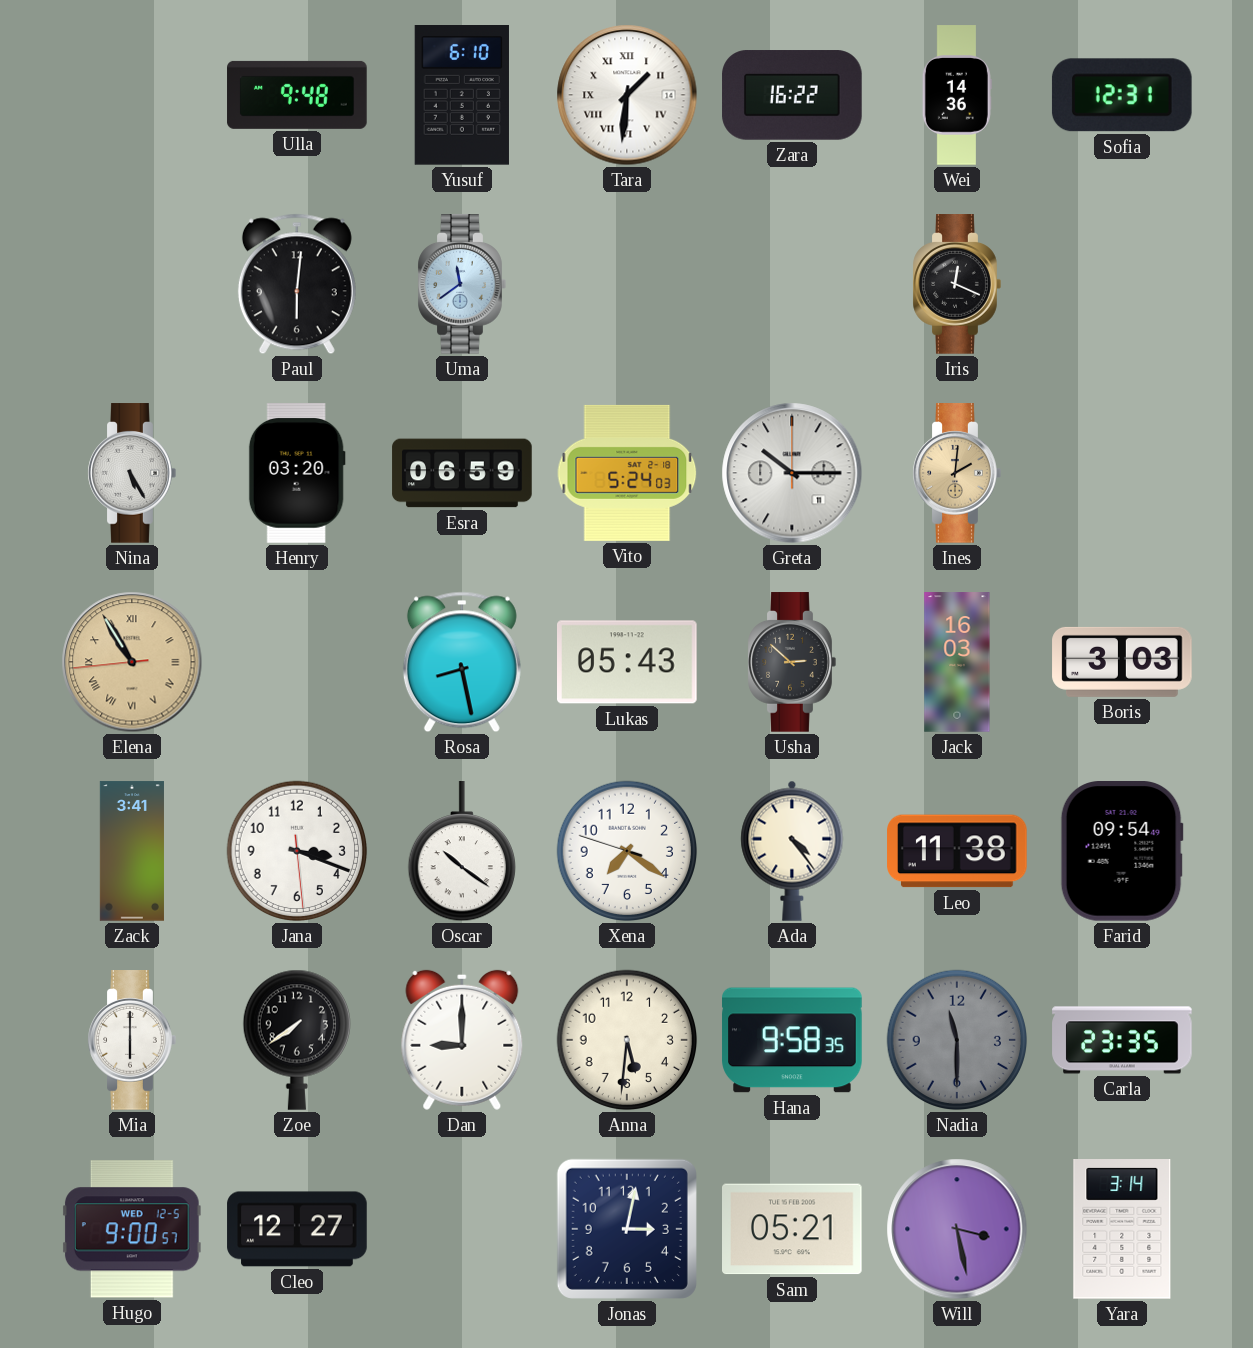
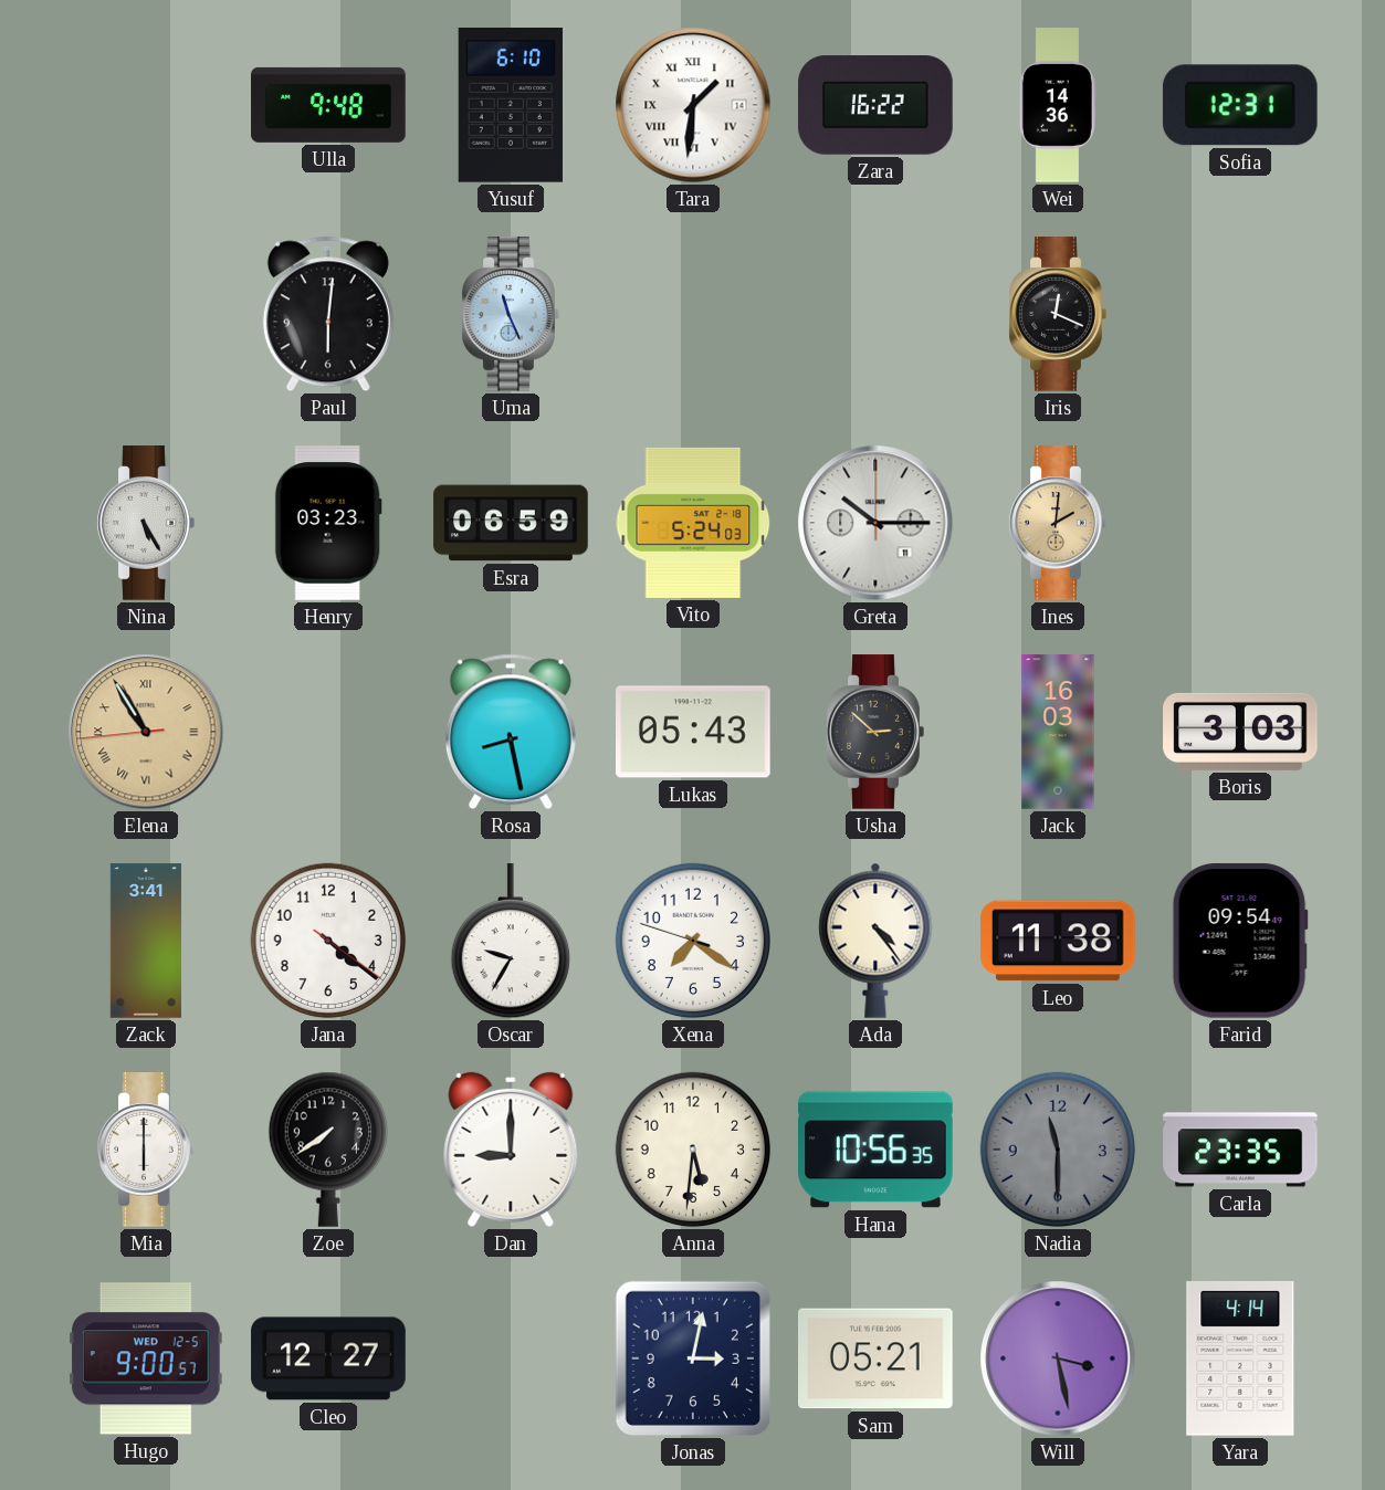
Uma: 11:39 -> 11:26
Henry: 03:20 -> 03:23
Jana: 3:18 -> 4:21
Oscar: 10:21 -> 9:35
Hana: 9:58 -> 10:56
Yara: 3:14 -> 4:14
